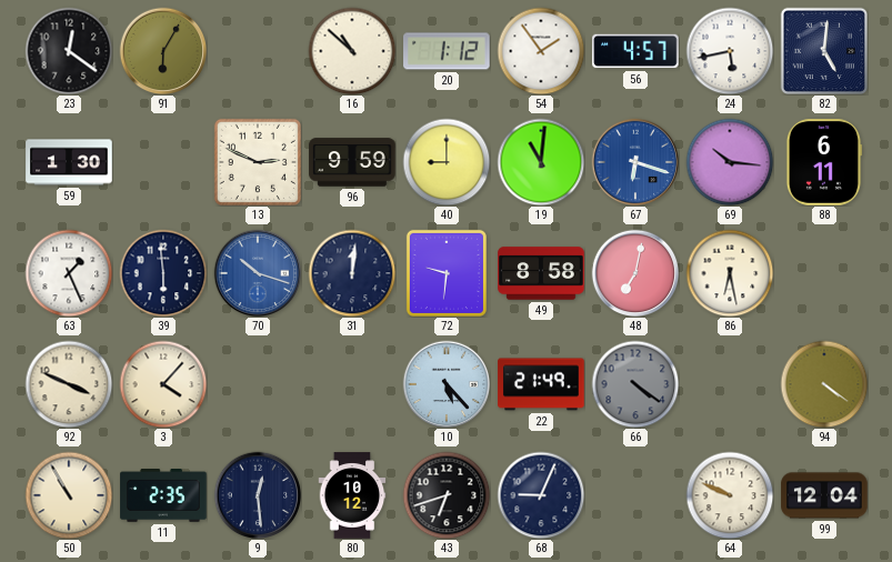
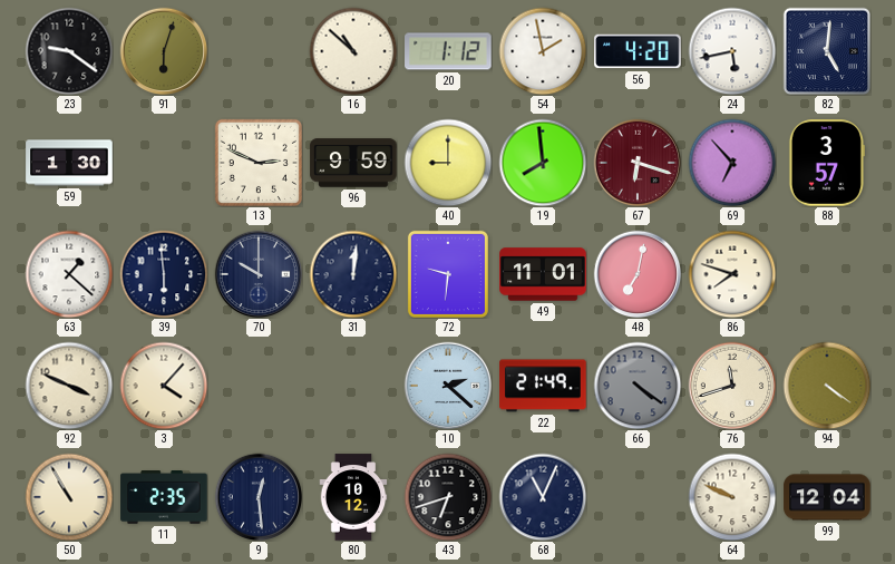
23: 12:21 -> 9:21
91: 6:05 -> 6:03
54: 1:54 -> 1:58
56: 4:57 -> 4:20
19: 11:01 -> 7:59
67 dial: blue -> burgundy
69: 10:16 -> 6:53
88: 6:11 -> 3:57
63: 1:26 -> 1:22
70: 10:18 -> 10:00
70 dial: blue -> navy
49: 8:58 -> 11:01
86: 6:28 -> 7:48
10: 5:23 -> 2:22
76: none -> 11:42
68: 9:04 -> 11:04
